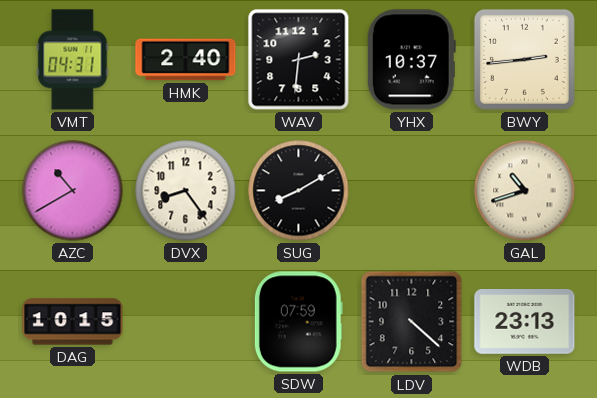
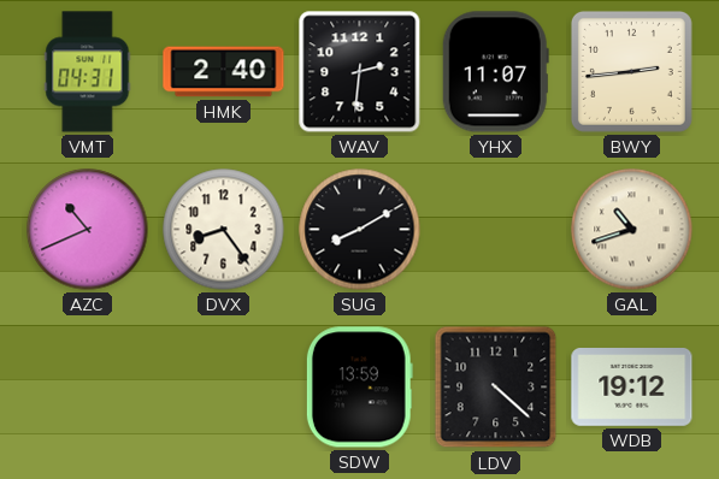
YHX: 10:37 -> 11:07
AZC: 10:40 -> 10:41
DAG: 10:15 -> none
SDW: 07:59 -> 13:59
WDB: 23:13 -> 19:12
